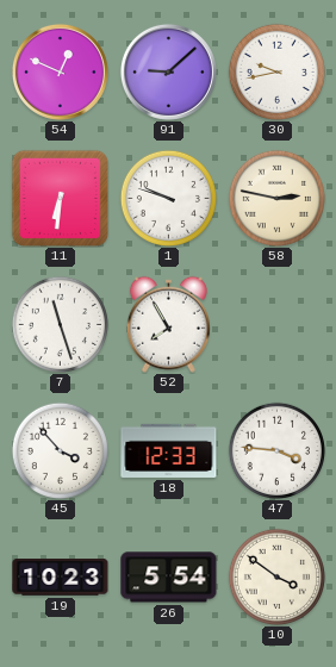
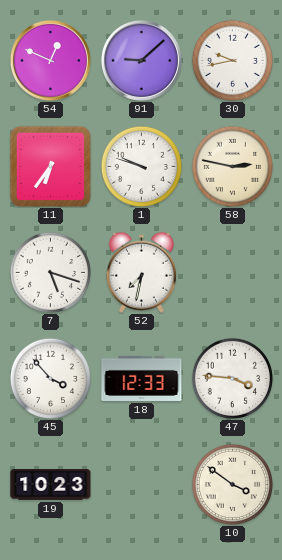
11: 6:31 -> 6:36
7: 11:27 -> 5:18
52: 7:55 -> 7:32
26: 5:54 -> none
